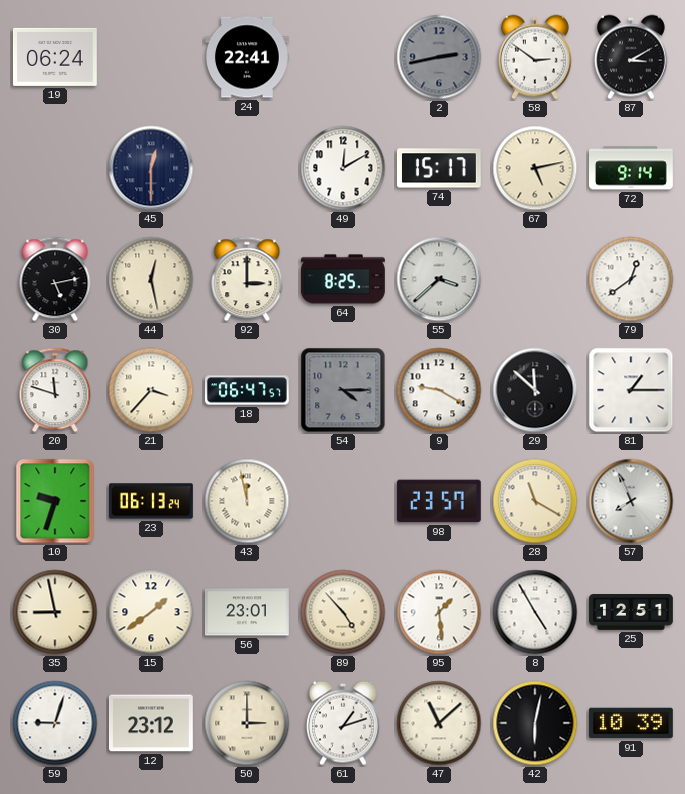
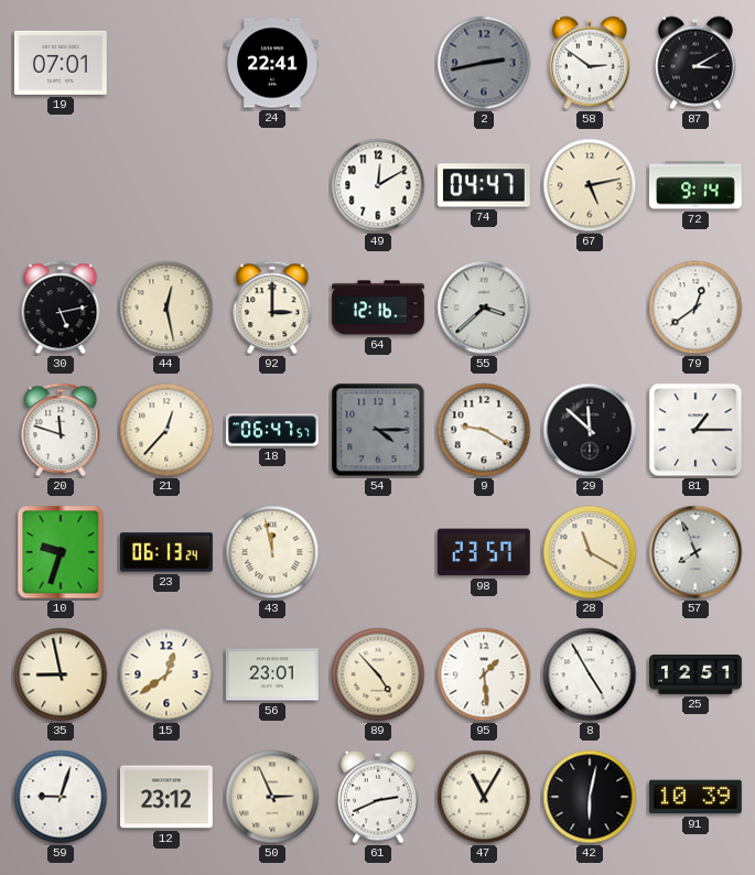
19: 06:24 -> 07:01
45: 12:30 -> none
74: 15:17 -> 04:47
64: 8:25 -> 12:16
21: 3:37 -> 12:37
15: 1:39 -> 12:39
50: 3:00 -> 2:56
61: 1:12 -> 2:41
47: 11:08 -> 11:05
